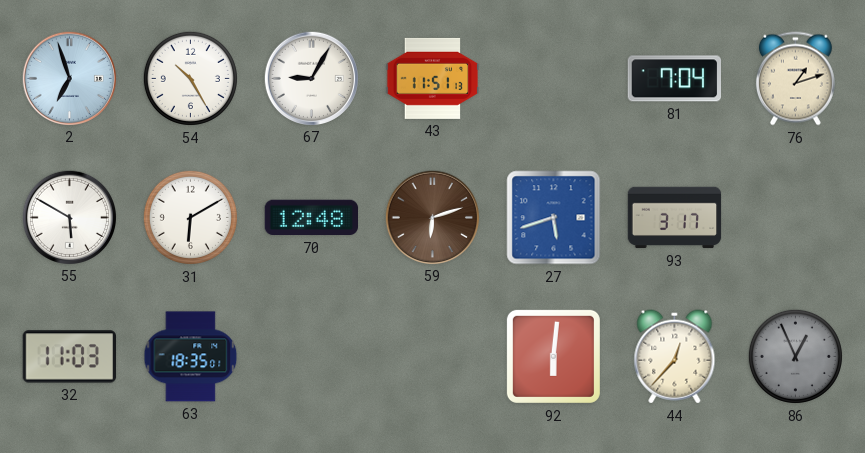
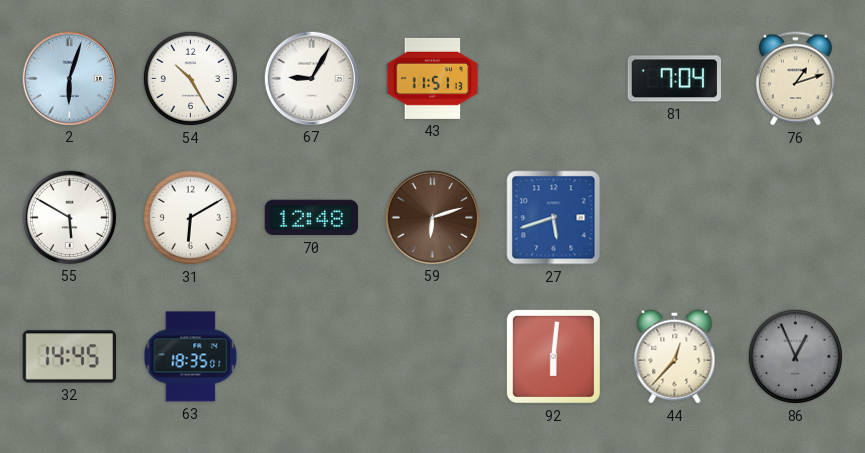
2: 6:57 -> 6:03
93: 3:17 -> none
32: 11:03 -> 14:45
